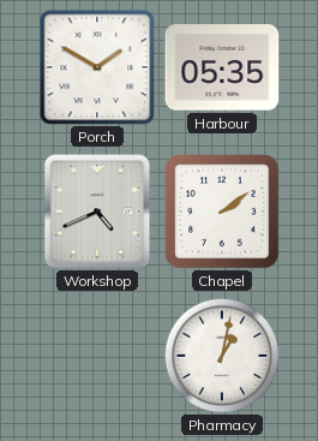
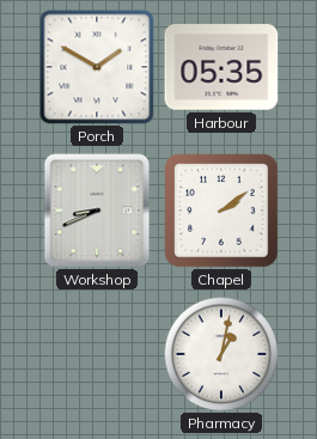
Workshop: 4:41 -> 8:41
